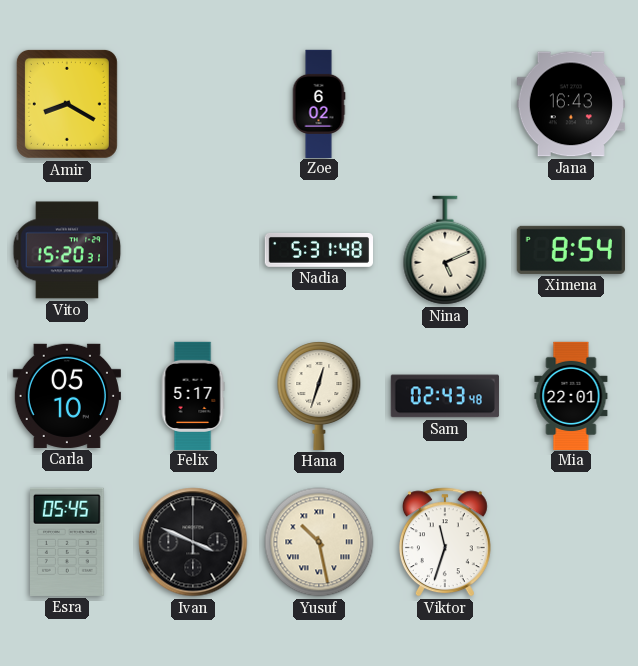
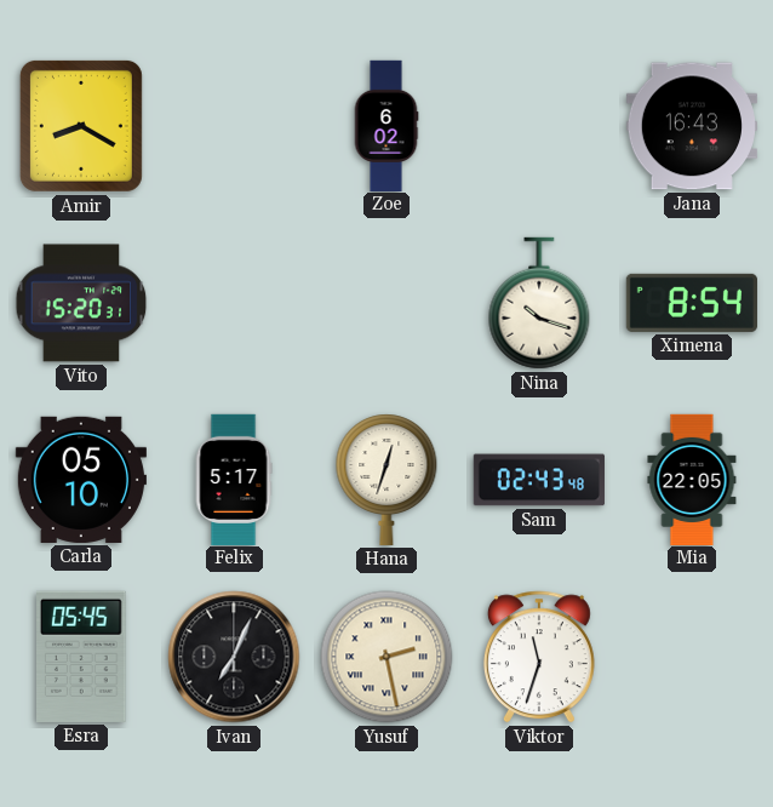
Nadia: 5:31 -> none
Nina: 5:11 -> 10:18
Mia: 22:01 -> 22:05
Ivan: 3:49 -> 7:04
Yusuf: 10:28 -> 2:28
